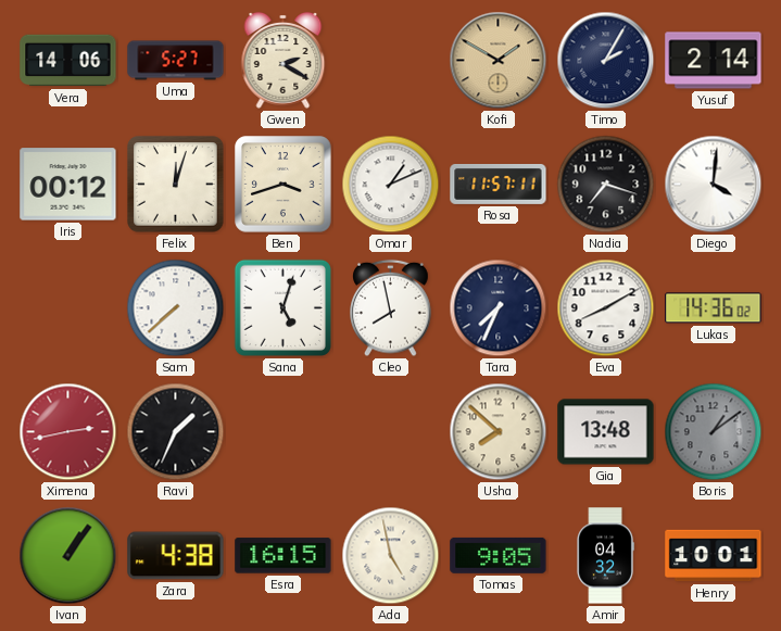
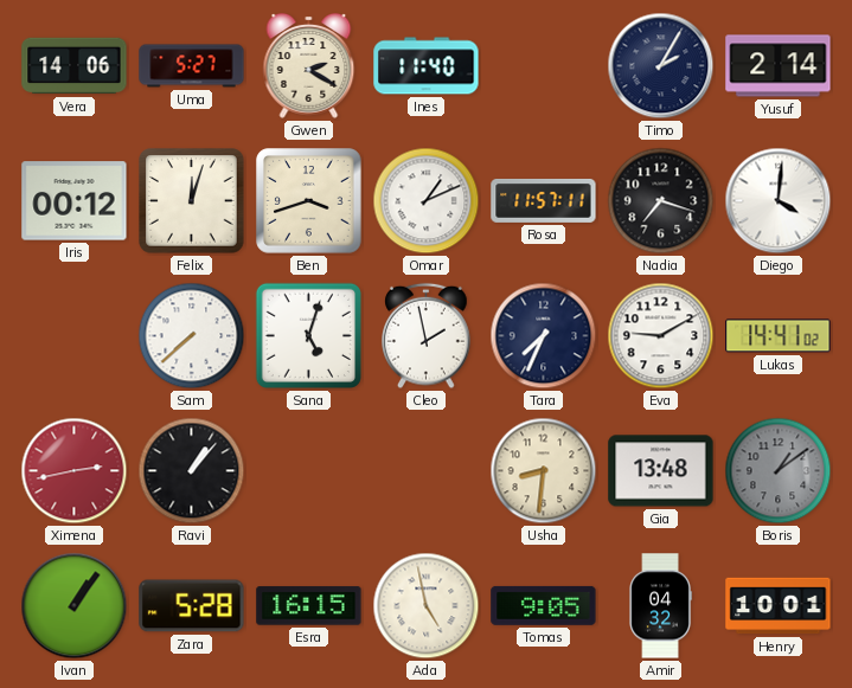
Ines: none -> 11:40
Kofi: 1:50 -> none
Cleo: 7:58 -> 1:58
Eva: 8:10 -> 9:10
Lukas: 14:36 -> 14:41
Ravi: 1:34 -> 1:07
Usha: 7:52 -> 8:31
Zara: 4:38 -> 5:28
